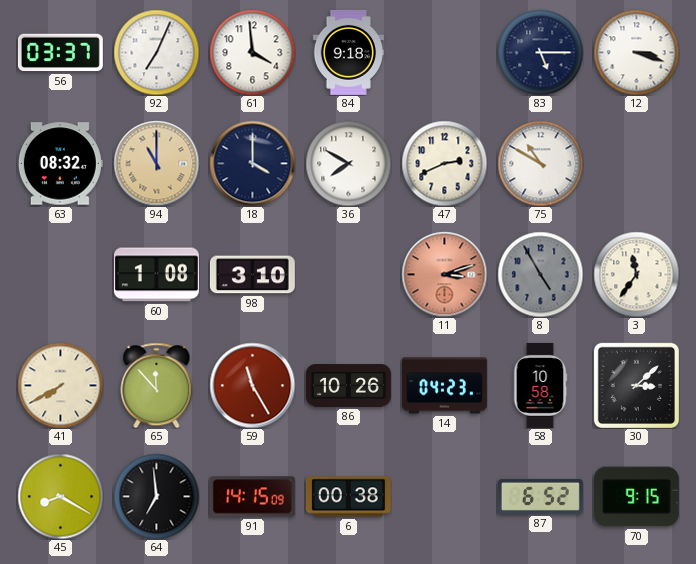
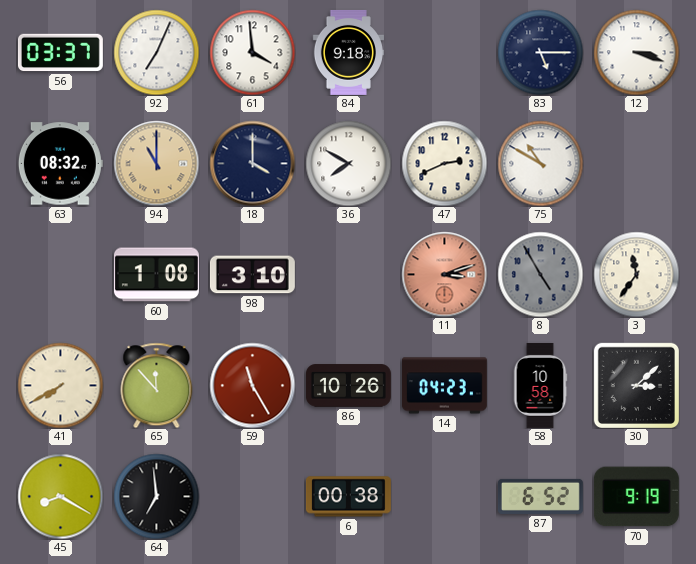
91: 14:15 -> none
70: 9:15 -> 9:19
